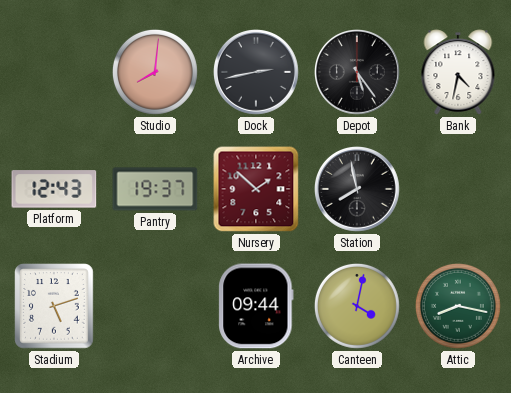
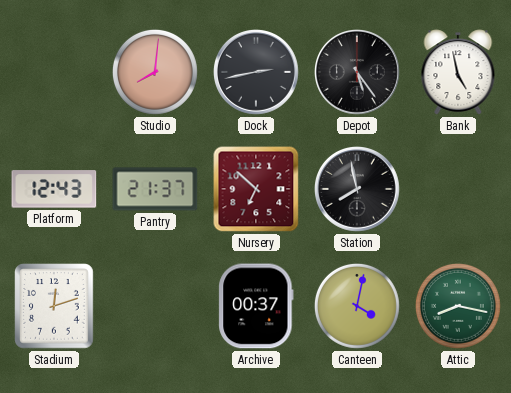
Bank: 4:32 -> 4:58
Pantry: 19:37 -> 21:37
Nursery: 1:52 -> 6:52
Stadium: 5:12 -> 12:12
Archive: 09:44 -> 00:37
